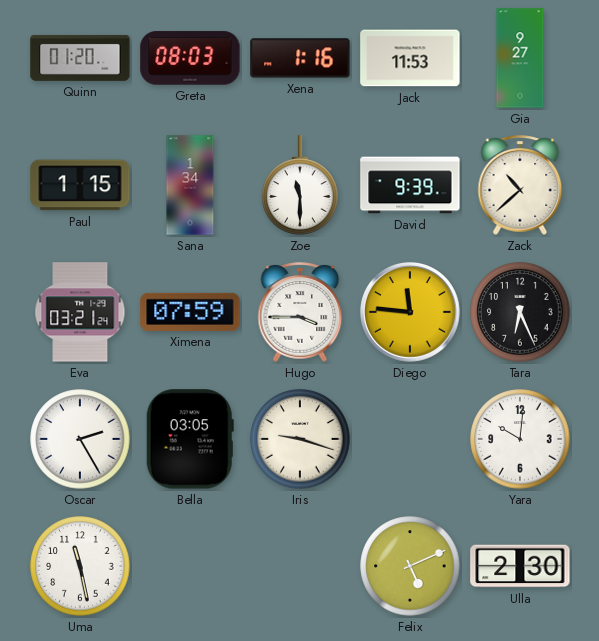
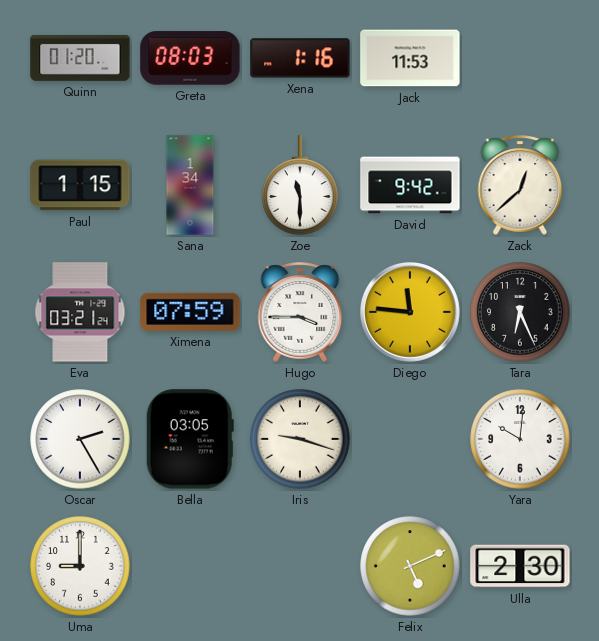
Gia: 9:27 -> none
David: 9:39 -> 9:42
Zack: 10:38 -> 12:38
Uma: 11:28 -> 9:00
